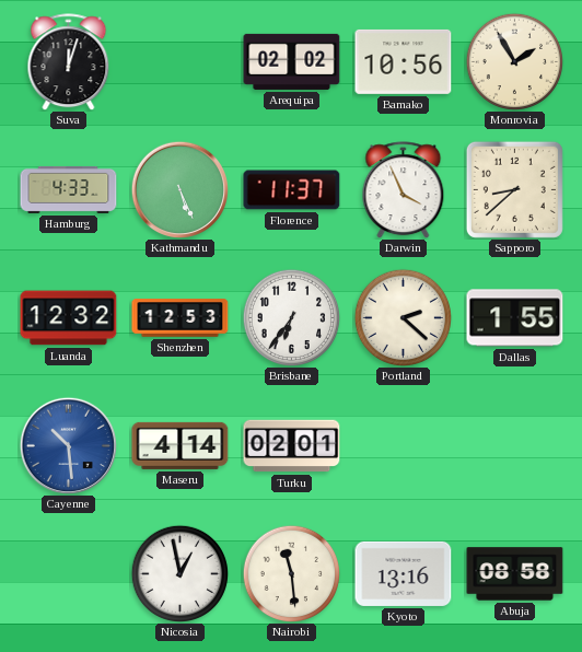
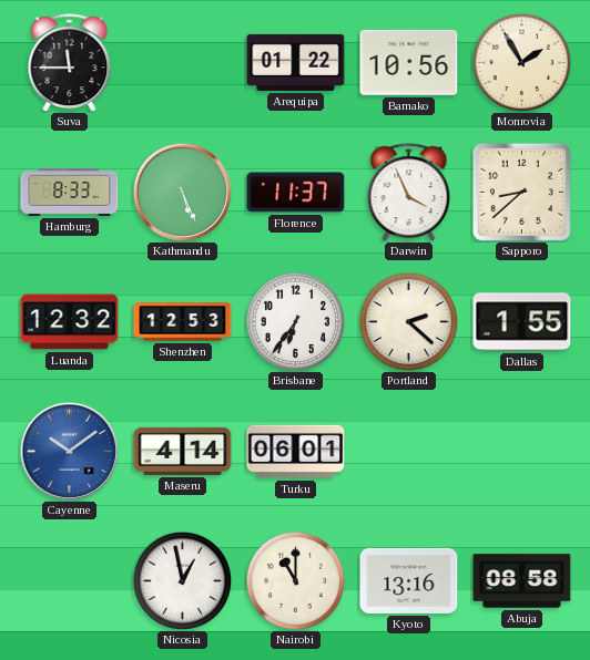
Suva: 12:03 -> 11:45
Arequipa: 02:02 -> 01:22
Hamburg: 4:33 -> 8:33
Cayenne: 10:29 -> 10:09
Turku: 02:01 -> 06:01
Nairobi: 11:29 -> 11:00
